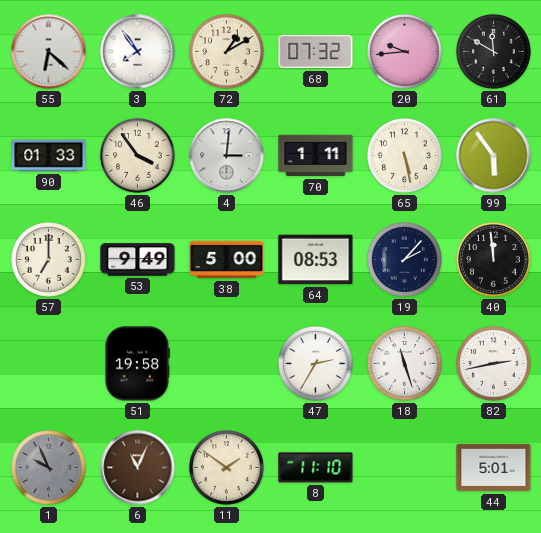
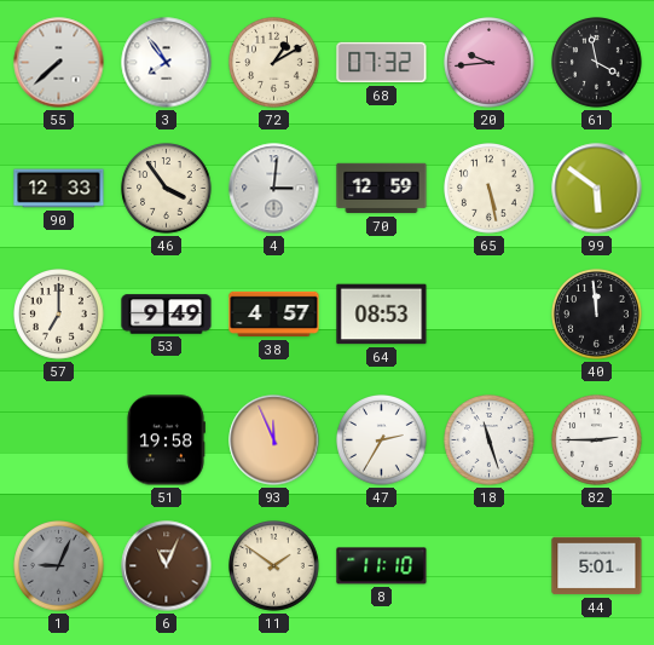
55: 6:22 -> 7:38
61: 11:50 -> 3:58
90: 01:33 -> 12:33
70: 1:11 -> 12:59
99: 5:54 -> 5:51
38: 5:00 -> 4:57
19: 2:07 -> none
93: none -> 11:56
82: 2:43 -> 2:45
1: 9:56 -> 9:04
